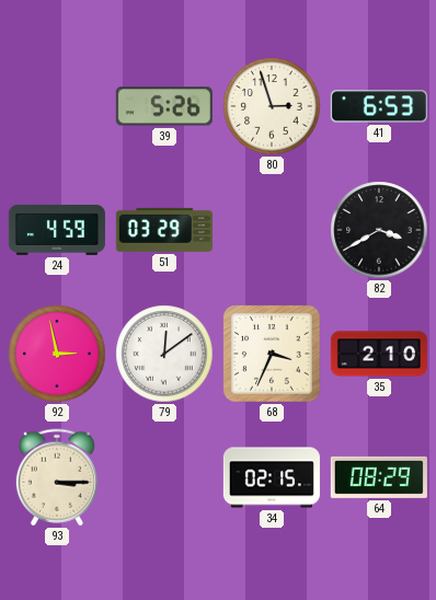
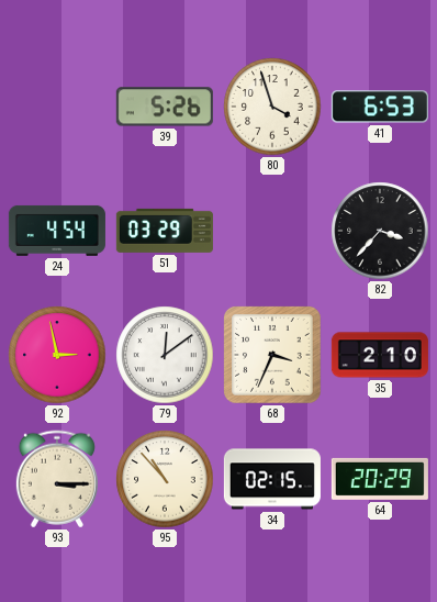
80: 2:57 -> 3:57
24: 4:59 -> 4:54
82: 3:40 -> 3:37
95: none -> 10:53
64: 08:29 -> 20:29
